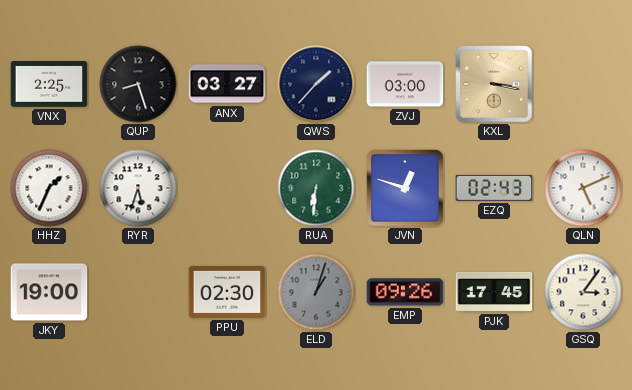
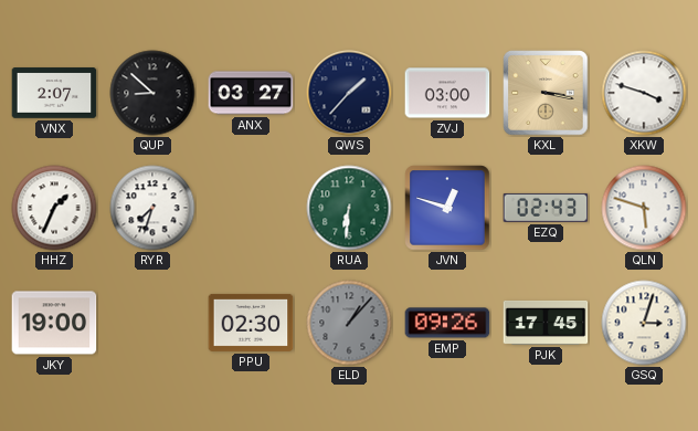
VNX: 2:25 -> 2:07
QUP: 8:27 -> 8:52
XKW: none -> 3:48
RYR: 5:33 -> 7:33
QLN: 5:11 -> 5:48
ELD: 1:03 -> 1:07
GSQ: 3:06 -> 3:03
